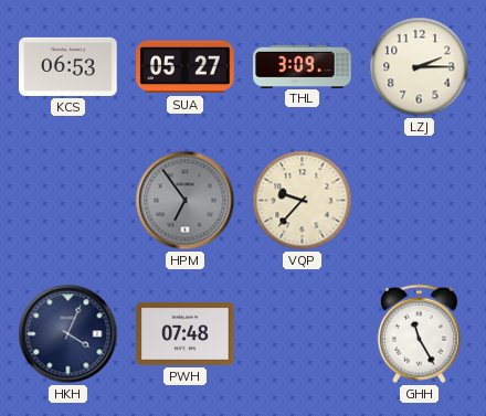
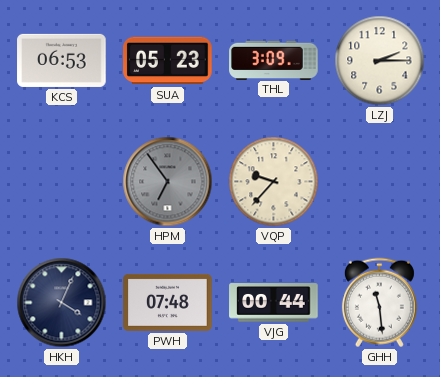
SUA: 05:27 -> 05:23
VJG: none -> 00:44
GHH: 11:25 -> 11:29
